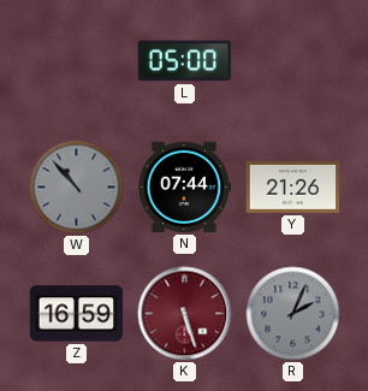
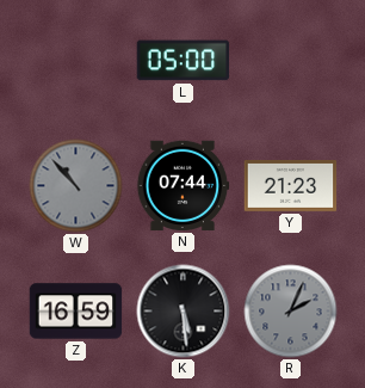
Y: 21:26 -> 21:23
K: 5:27 -> 5:29
K dial: burgundy -> black
